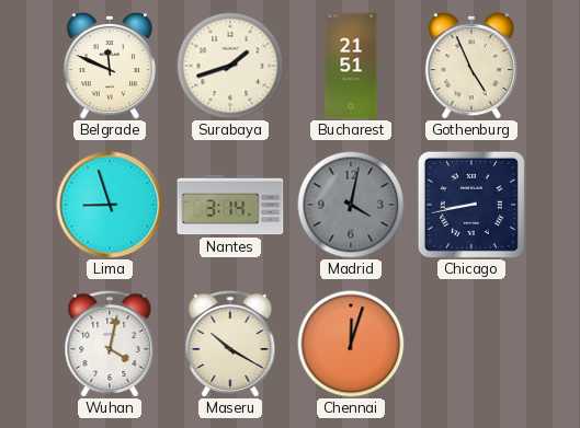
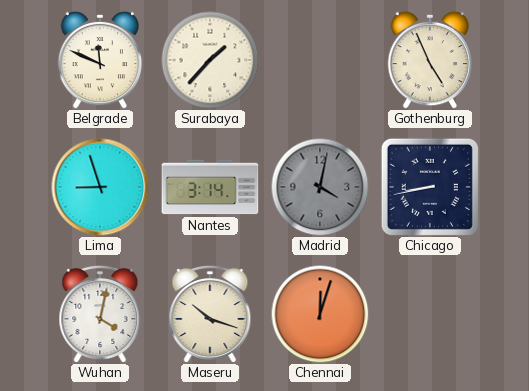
Surabaya: 1:42 -> 1:37
Bucharest: 21:51 -> none
Maseru: 10:20 -> 10:18
